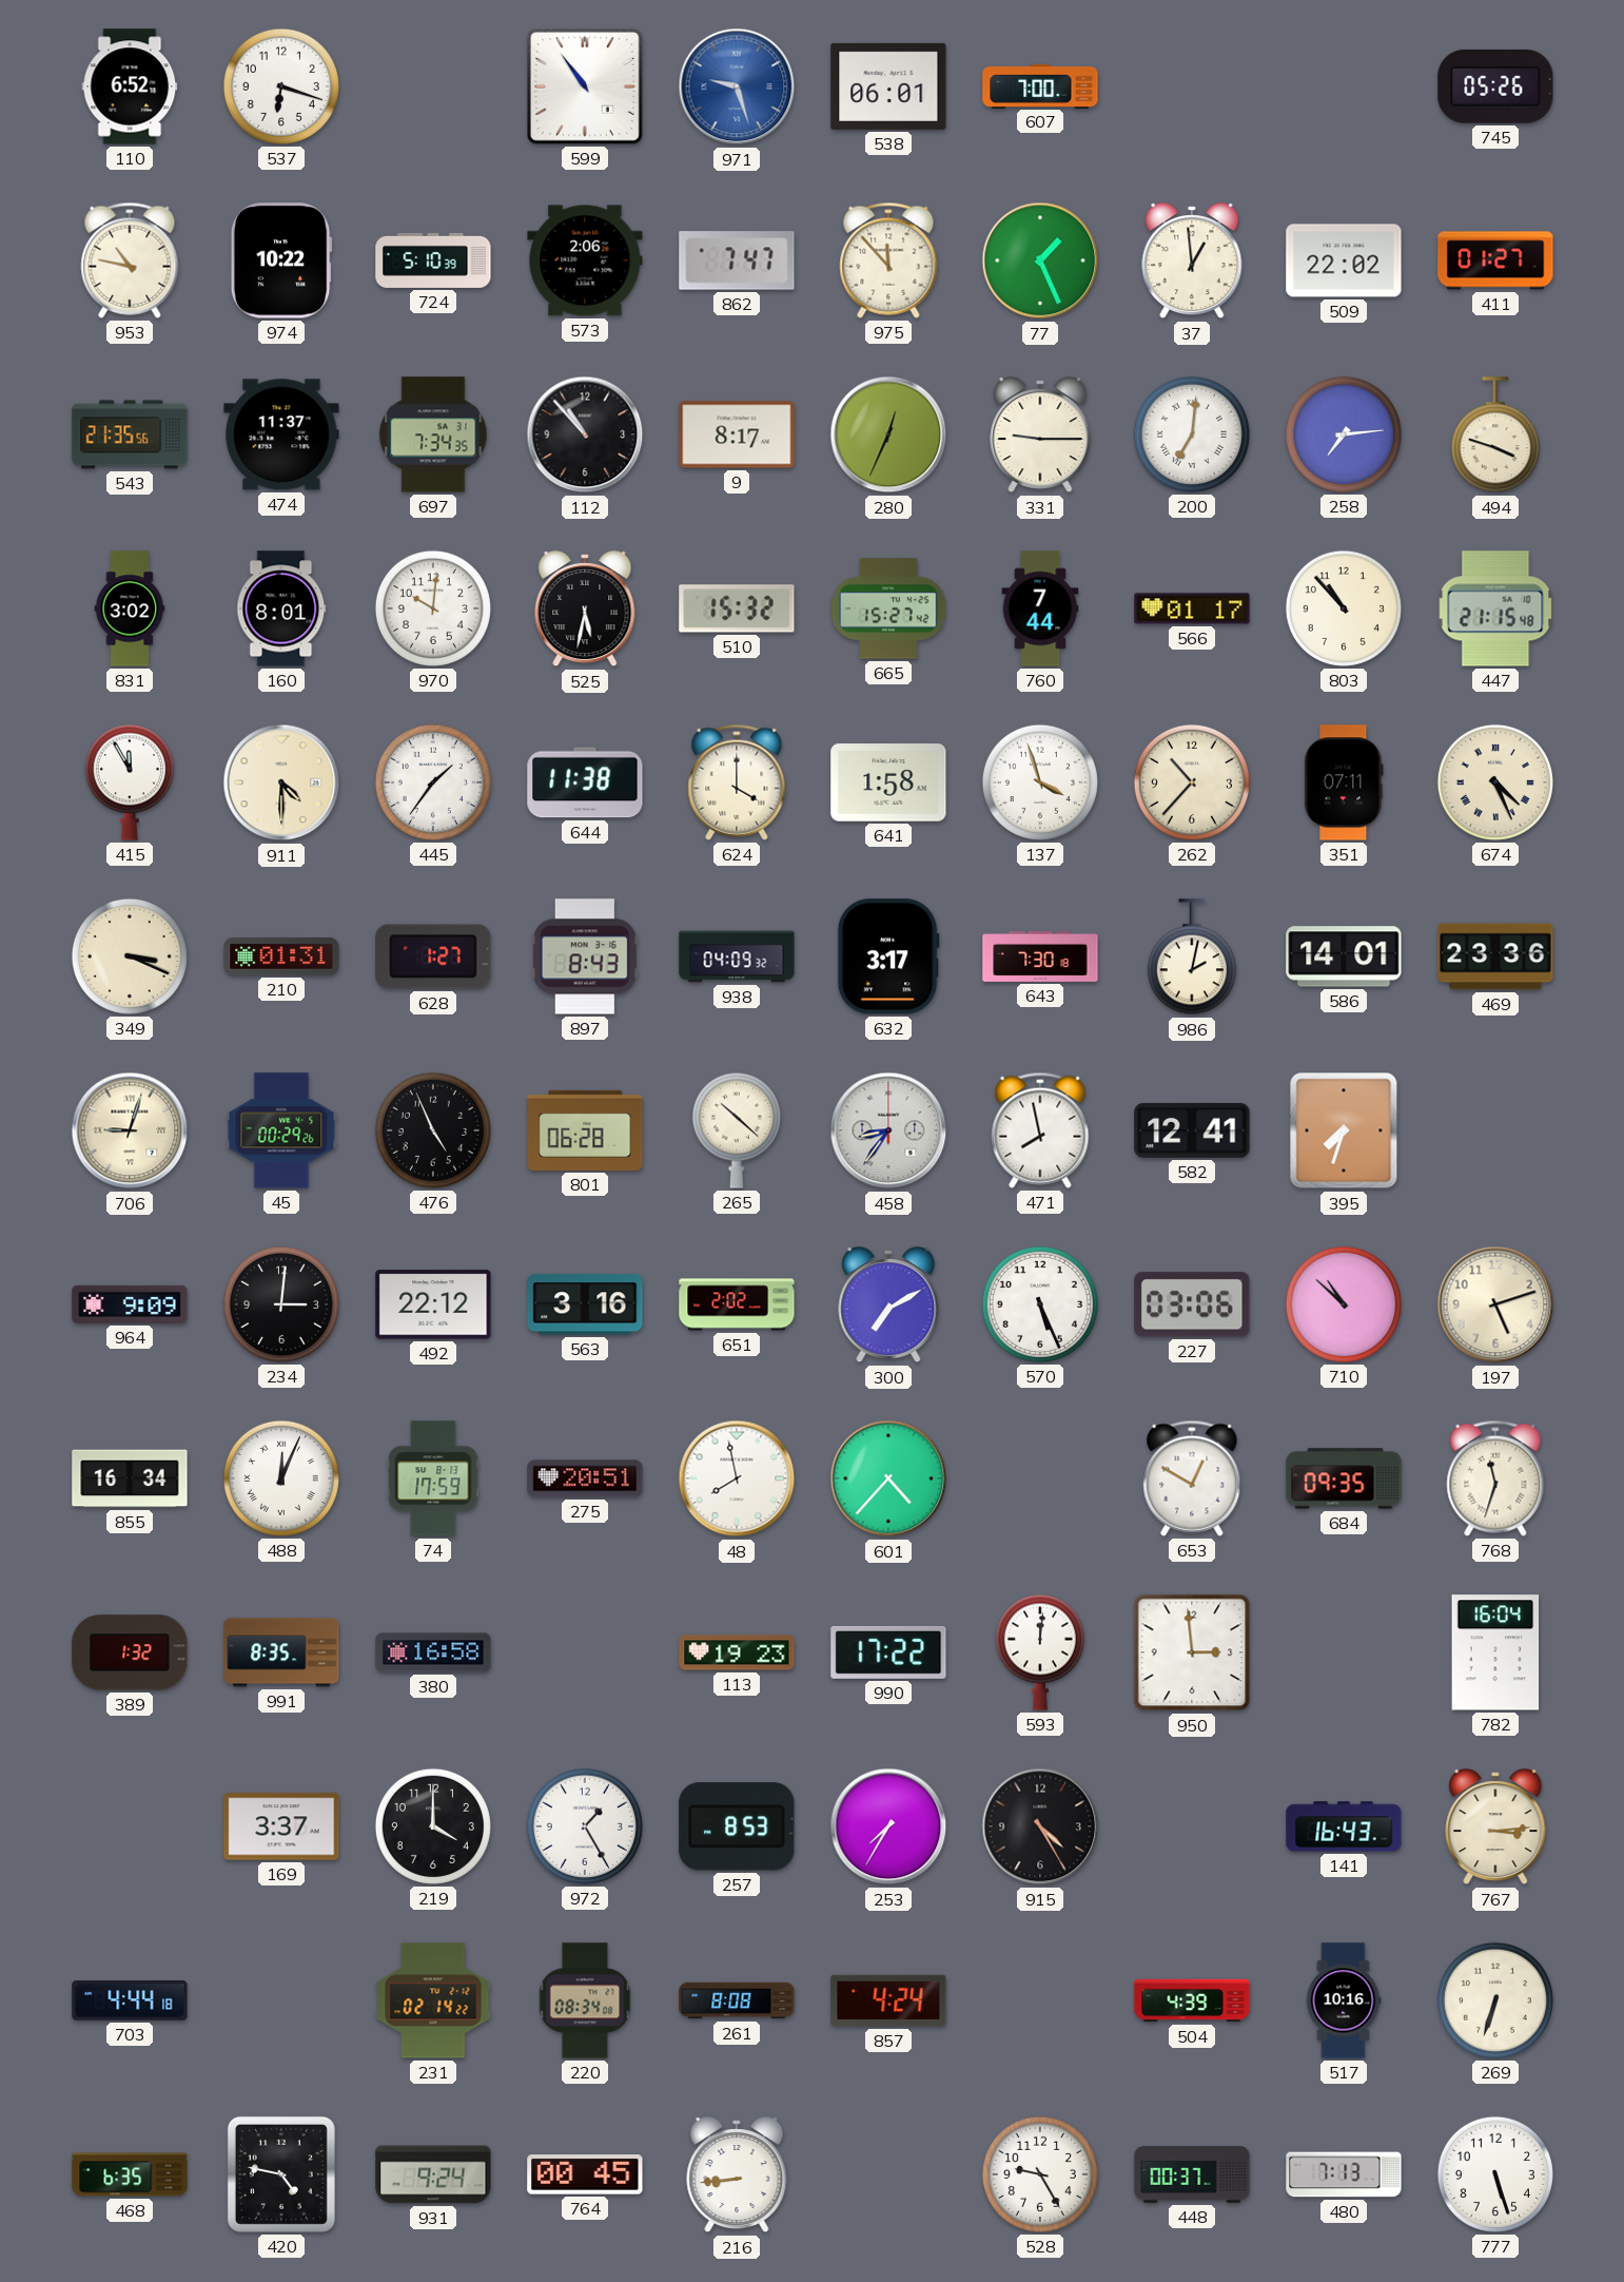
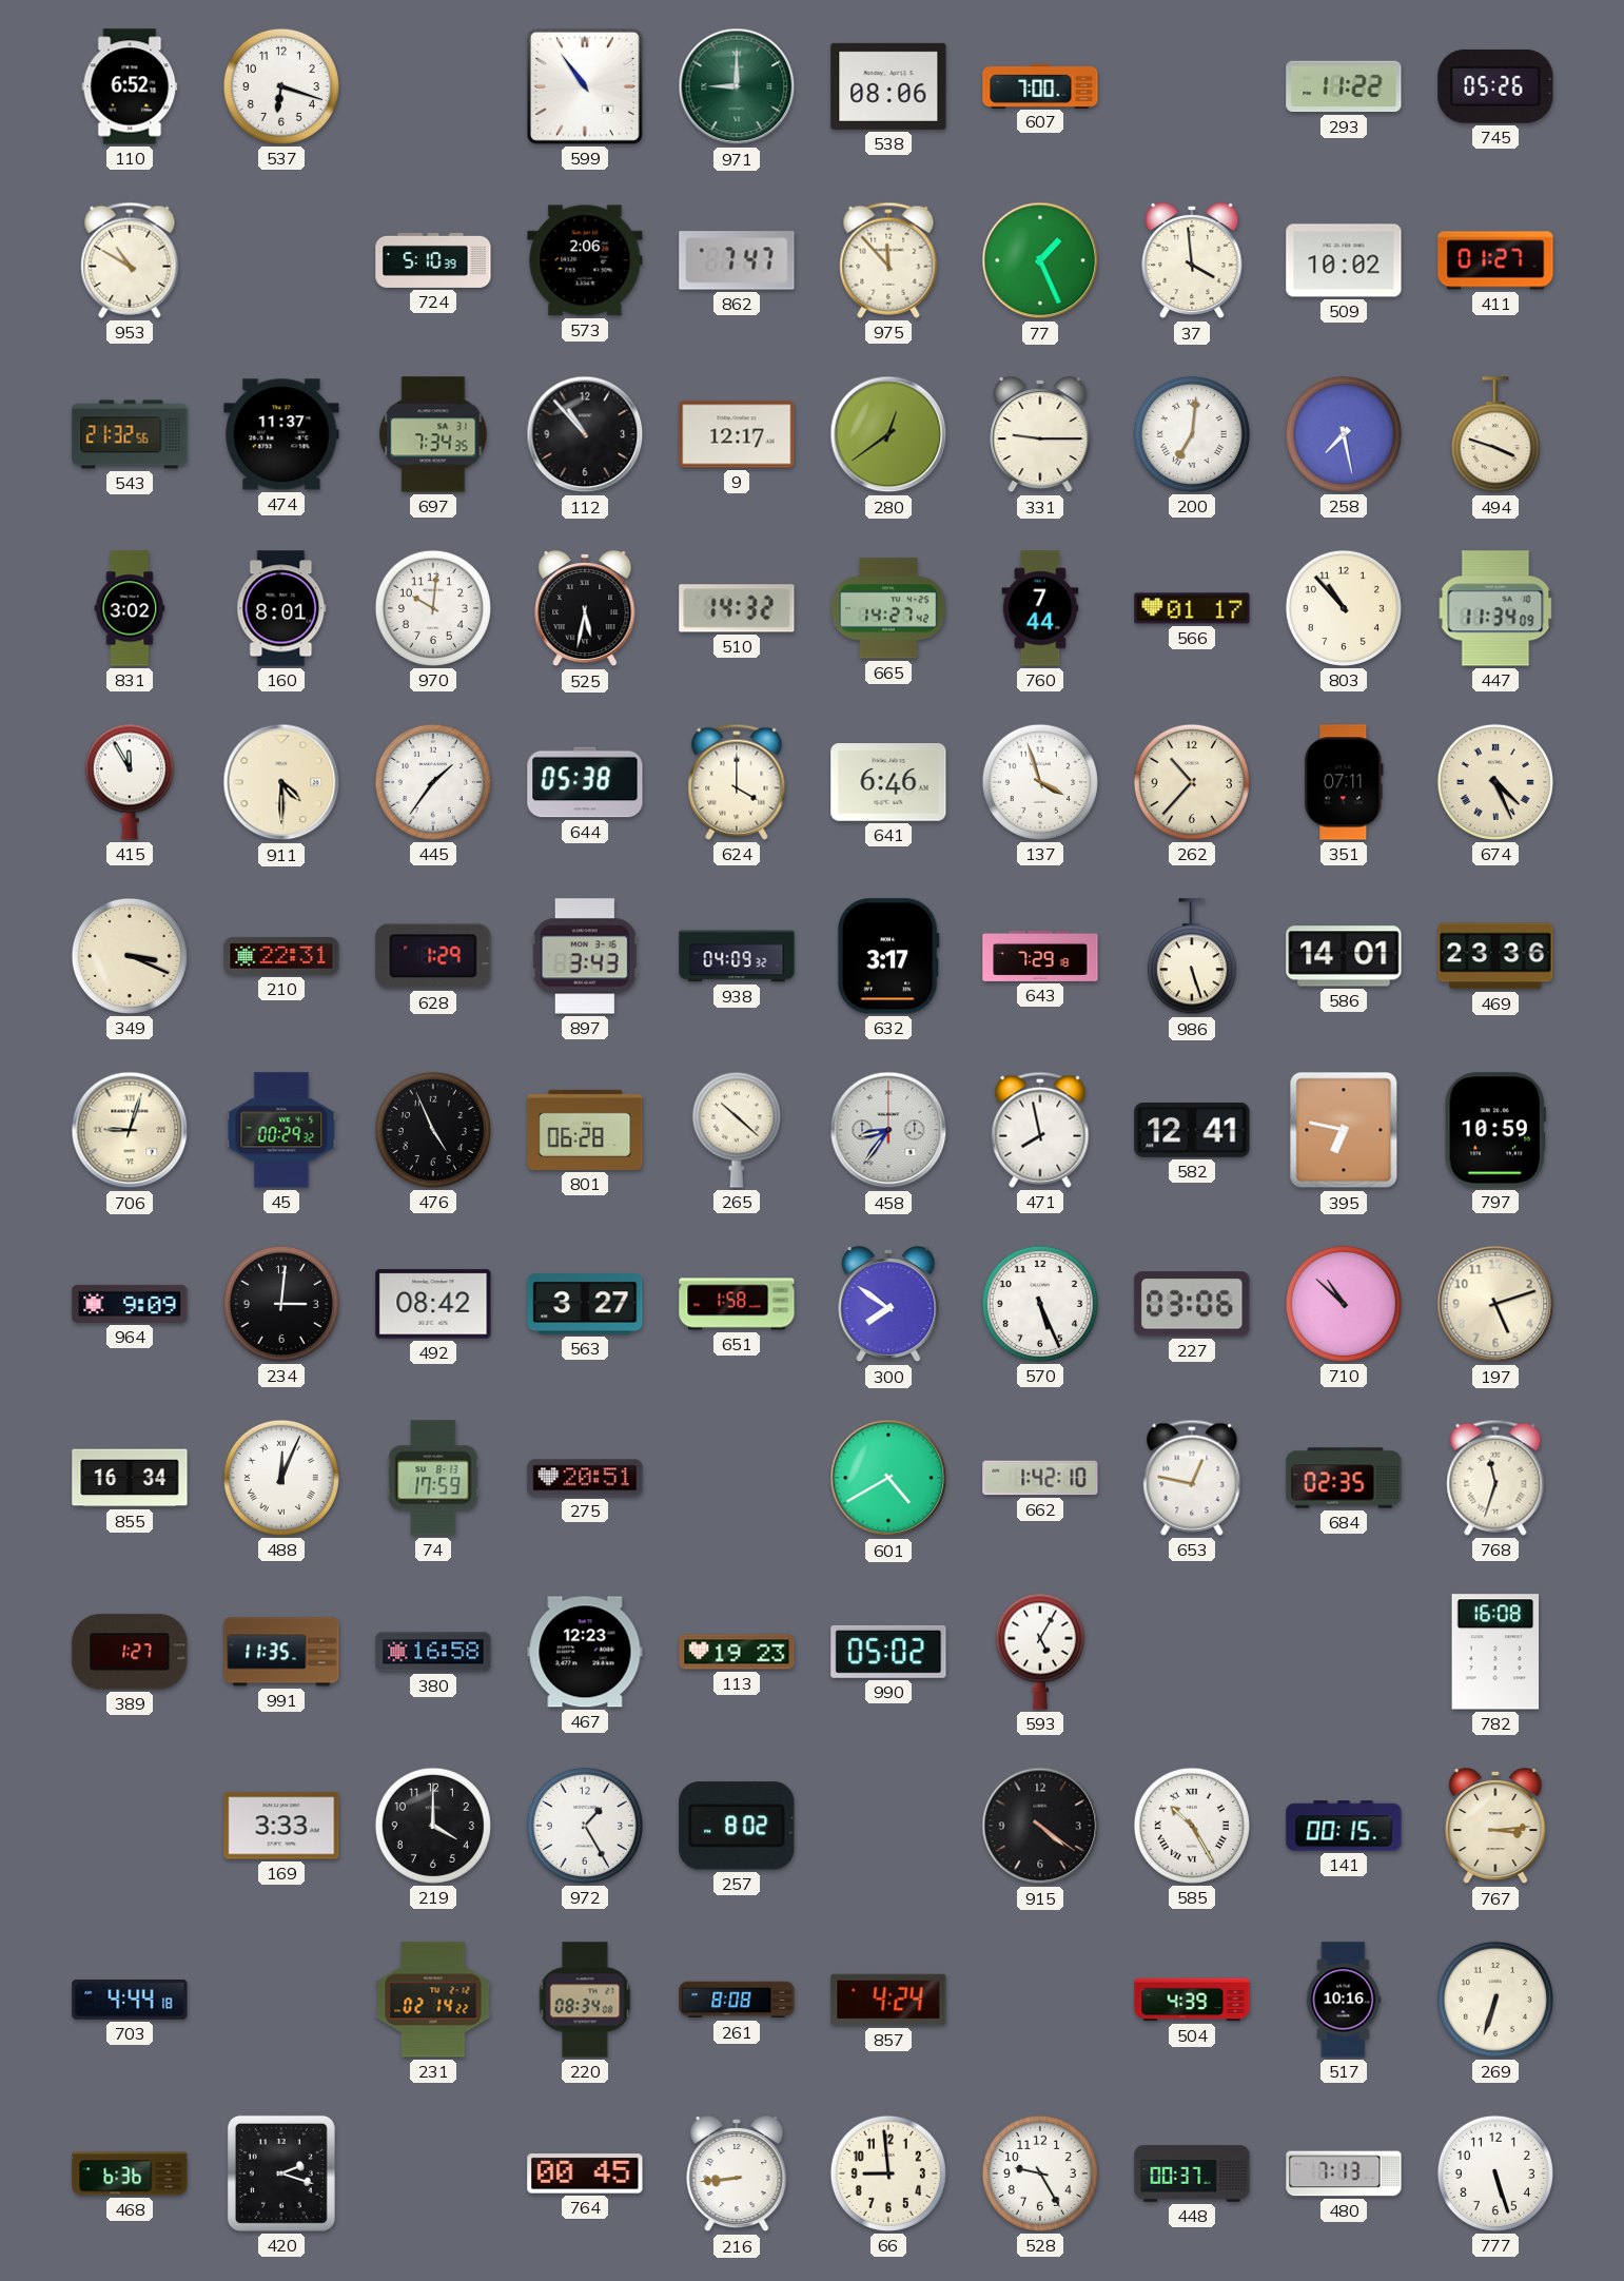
971: 9:27 -> 9:00
971 dial: blue -> green
538: 06:01 -> 08:06
293: none -> 11:22
953: 10:47 -> 10:50
974: 10:22 -> none
37: 12:59 -> 3:59
509: 22:02 -> 10:02
543: 21:35 -> 21:32
9: 8:17 -> 12:17
280: 12:34 -> 12:39
258: 7:14 -> 7:28
510: 15:32 -> 14:32
665: 15:27 -> 14:27
447: 21:15 -> 11:34
644: 11:38 -> 05:38
641: 1:58 -> 6:46
210: 01:31 -> 22:31
628: 1:27 -> 1:29
897: 8:43 -> 3:43
643: 7:30 -> 7:29
986: 2:02 -> 5:27
45: 00:29:26 -> 00:29:32
395: 7:33 -> 6:47
797: none -> 10:59
492: 22:12 -> 08:42
563: 3:16 -> 3:27
651: 2:02 -> 1:58
300: 7:10 -> 7:51
48: 7:58 -> none
601: 4:37 -> 4:40
662: none -> 1:42
653: 12:50 -> 12:47
684: 09:35 -> 02:35
389: 1:32 -> 1:27
991: 8:35 -> 11:35
467: none -> 12:23
990: 17:22 -> 05:02
593: 12:01 -> 5:05
950: 2:59 -> none
782: 16:04 -> 16:08
169: 3:37 -> 3:33
257: 8:53 -> 8:02
253: 7:35 -> none
915: 4:25 -> 4:21
585: none -> 10:25
141: 16:43 -> 00:15
468: 6:35 -> 6:36
420: 4:47 -> 2:18
931: 9:24 -> none
66: none -> 8:59
